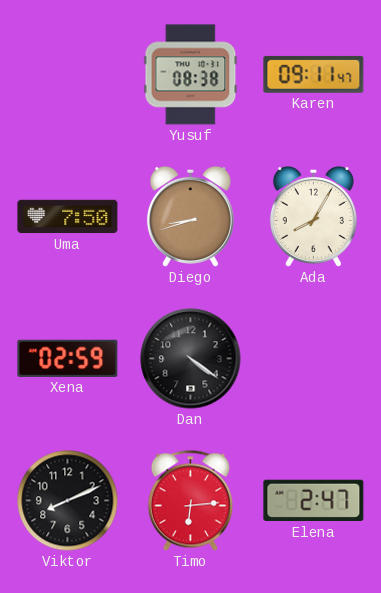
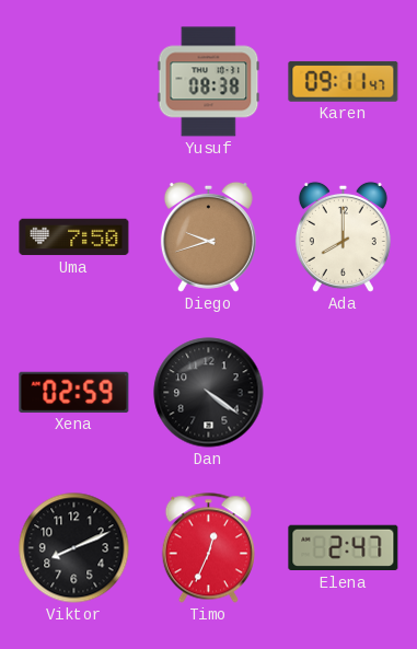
Diego: 8:42 -> 9:42
Ada: 8:05 -> 8:00
Timo: 6:14 -> 12:34
